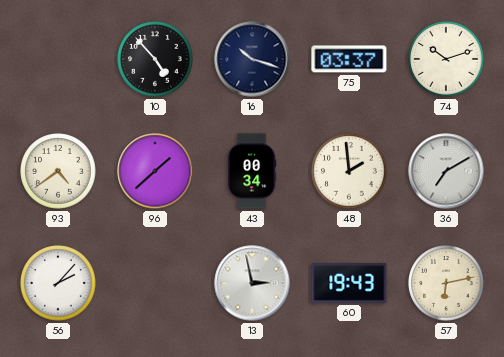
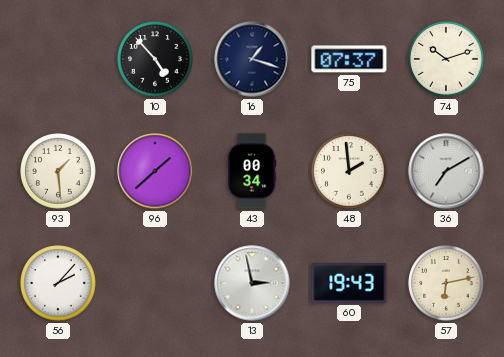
16: 10:18 -> 1:18
75: 03:37 -> 07:37
93: 4:39 -> 1:29
